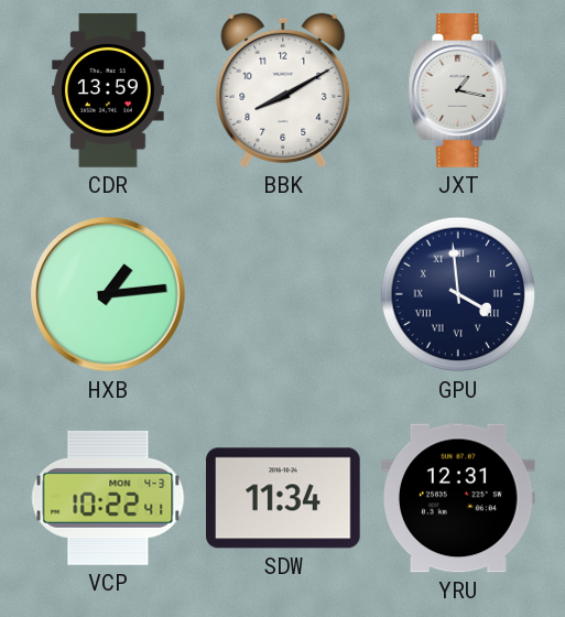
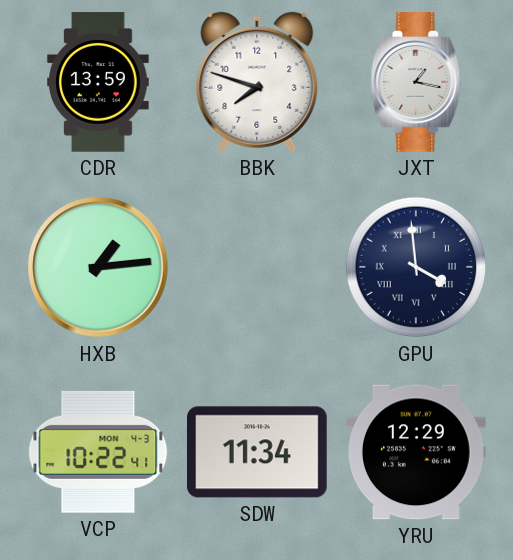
BBK: 8:10 -> 7:48
YRU: 12:31 -> 12:29
